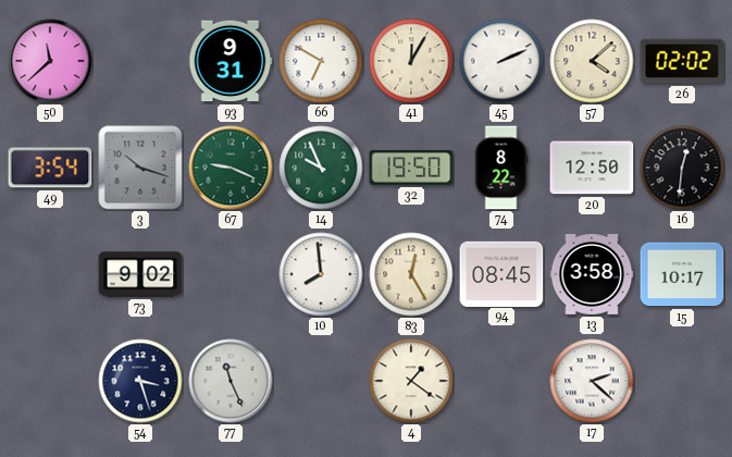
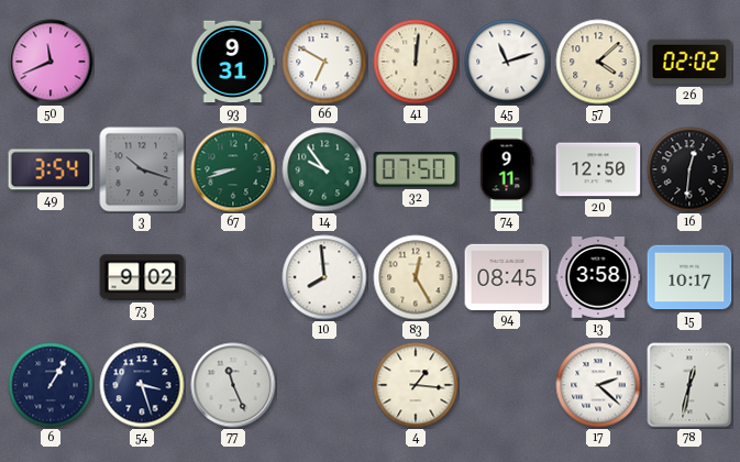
50: 11:38 -> 11:41
41: 12:05 -> 12:01
45: 2:11 -> 11:12
67: 9:19 -> 8:42
14: 9:56 -> 9:54
32: 19:50 -> 07:50
74: 8:22 -> 9:11
6: none -> 1:05
4: 1:21 -> 1:16
78: none -> 12:32
